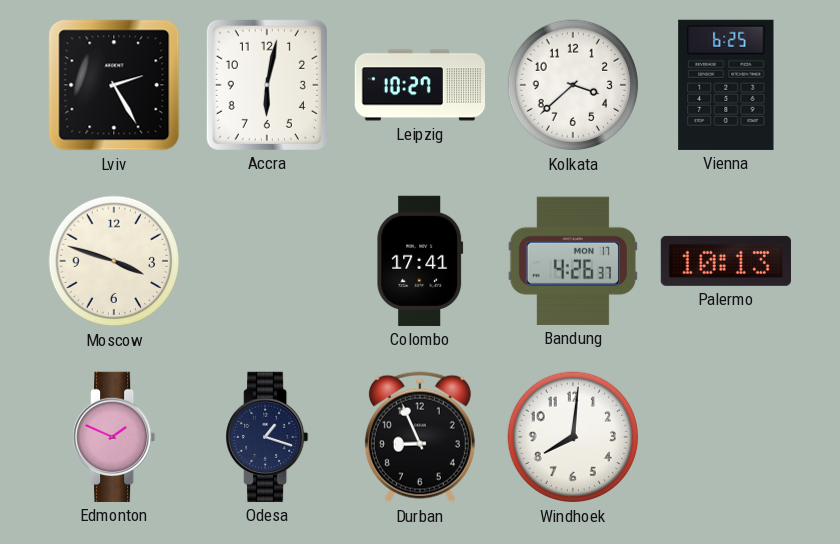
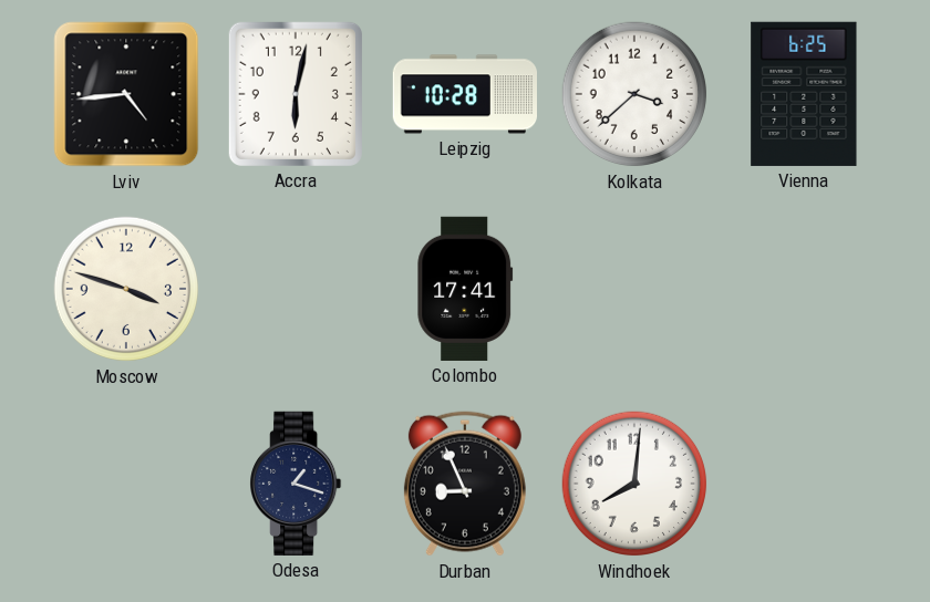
Lviv: 2:25 -> 4:44
Leipzig: 10:27 -> 10:28
Bandung: 4:26 -> none
Palermo: 10:13 -> none
Edmonton: 1:49 -> none
